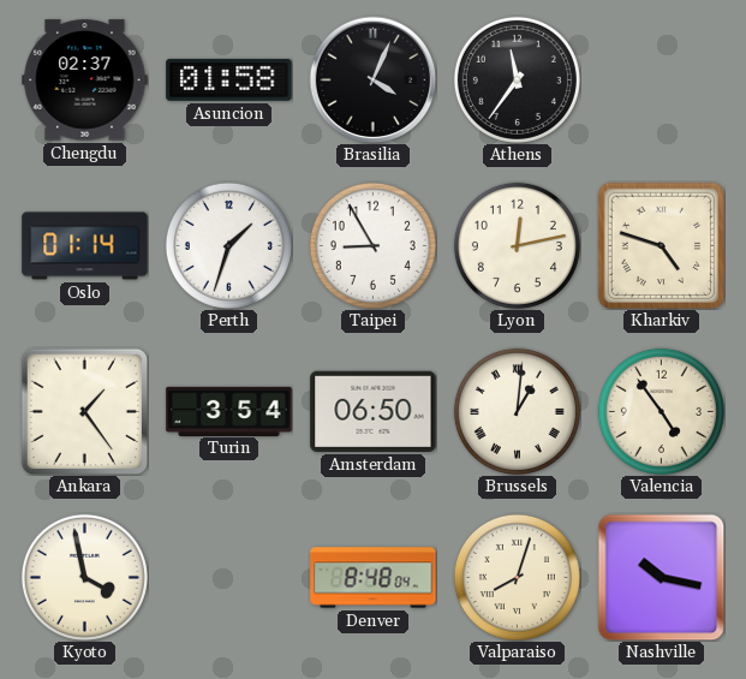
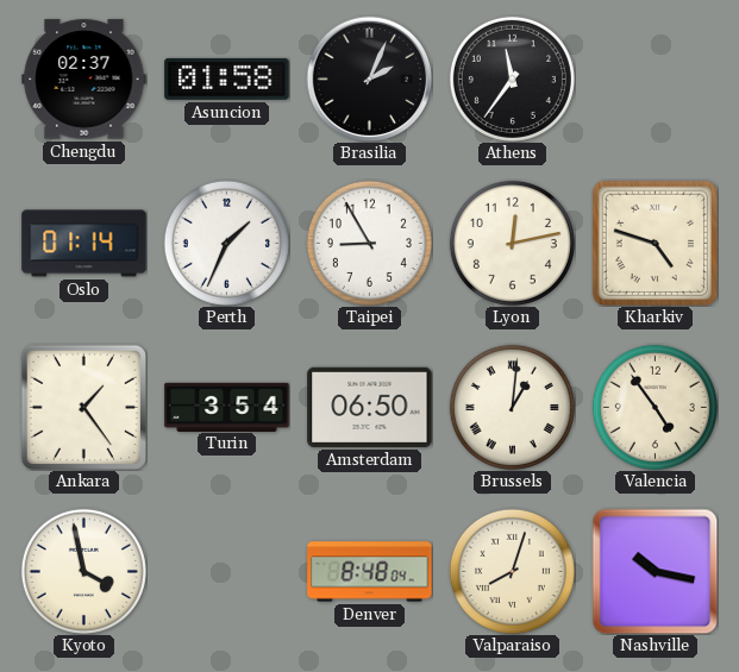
Brasilia: 4:04 -> 2:04
Perth: 1:33 -> 1:34
